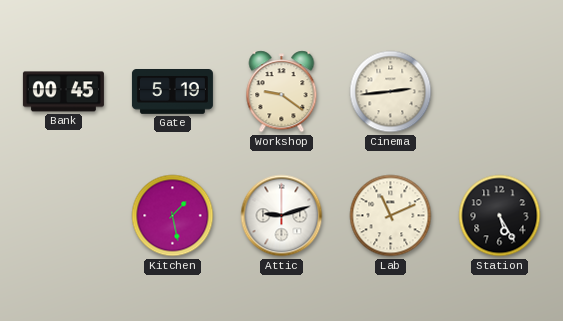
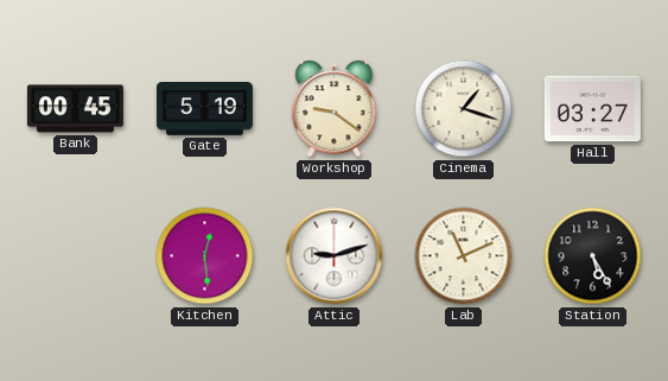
Cinema: 2:44 -> 1:18
Hall: none -> 03:27
Kitchen: 1:28 -> 12:29
